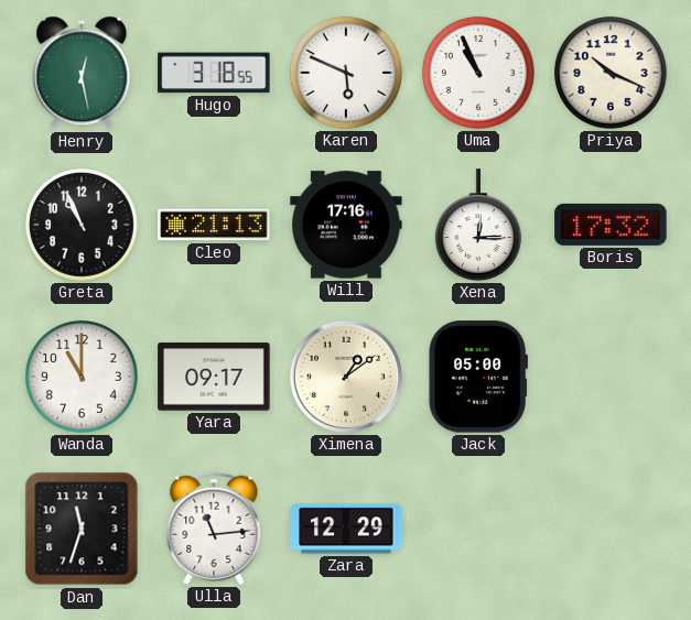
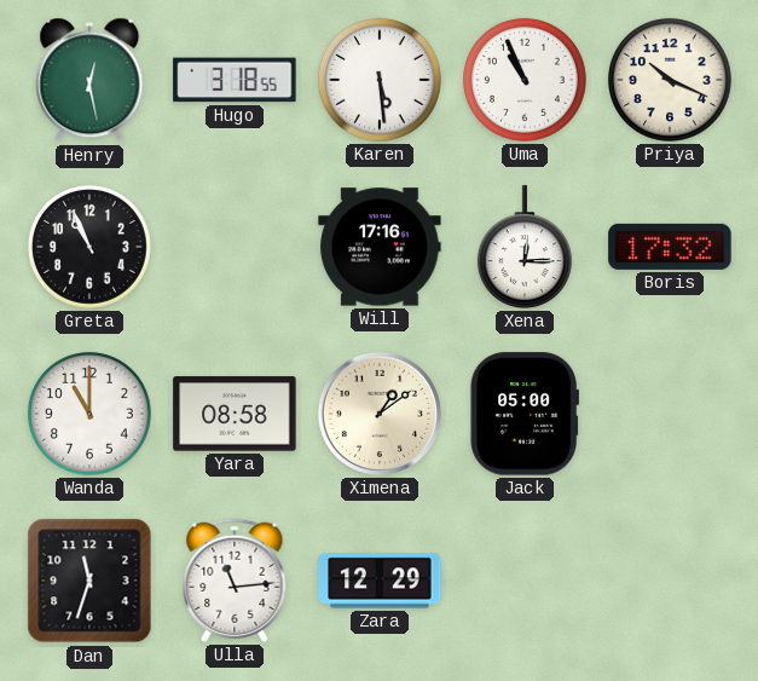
Karen: 5:49 -> 5:29
Cleo: 21:13 -> none
Yara: 09:17 -> 08:58
